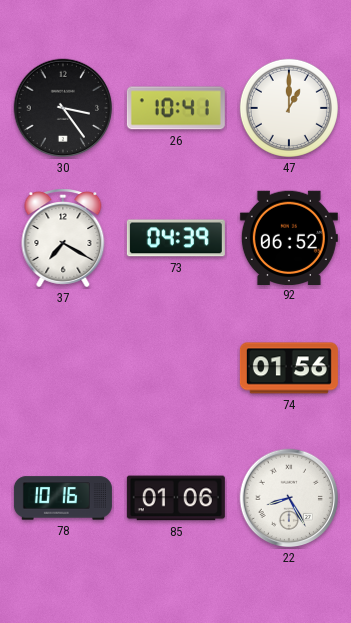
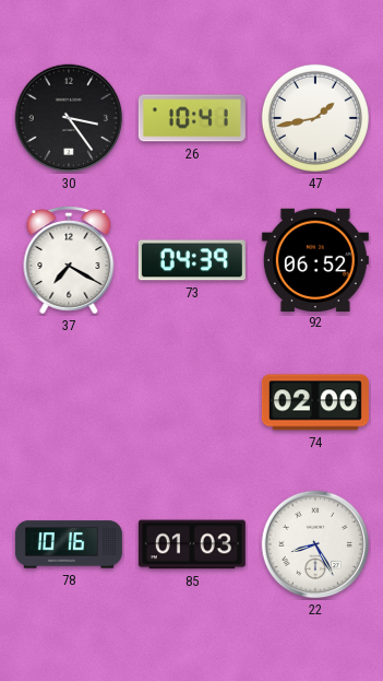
47: 1:00 -> 1:43
74: 01:56 -> 02:00
85: 01:06 -> 01:03
